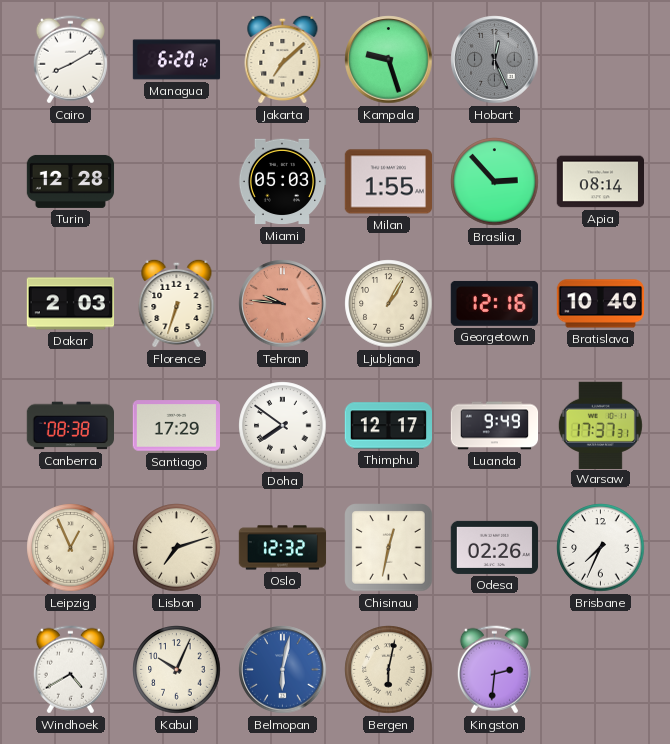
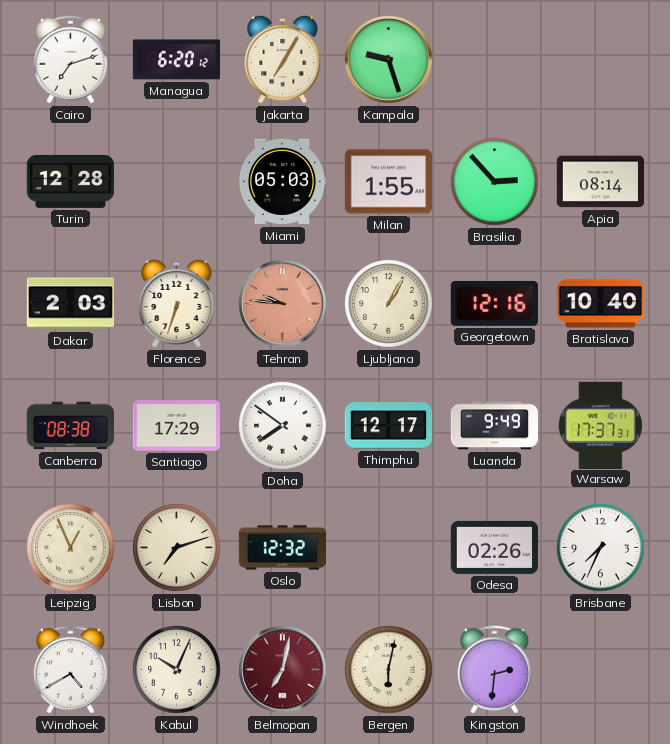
Cairo: 8:10 -> 7:12
Jakarta: 7:08 -> 7:05
Hobart: 12:26 -> none
Chisinau: 12:32 -> none
Belmopan: 6:02 -> 7:02
Belmopan dial: blue -> burgundy
